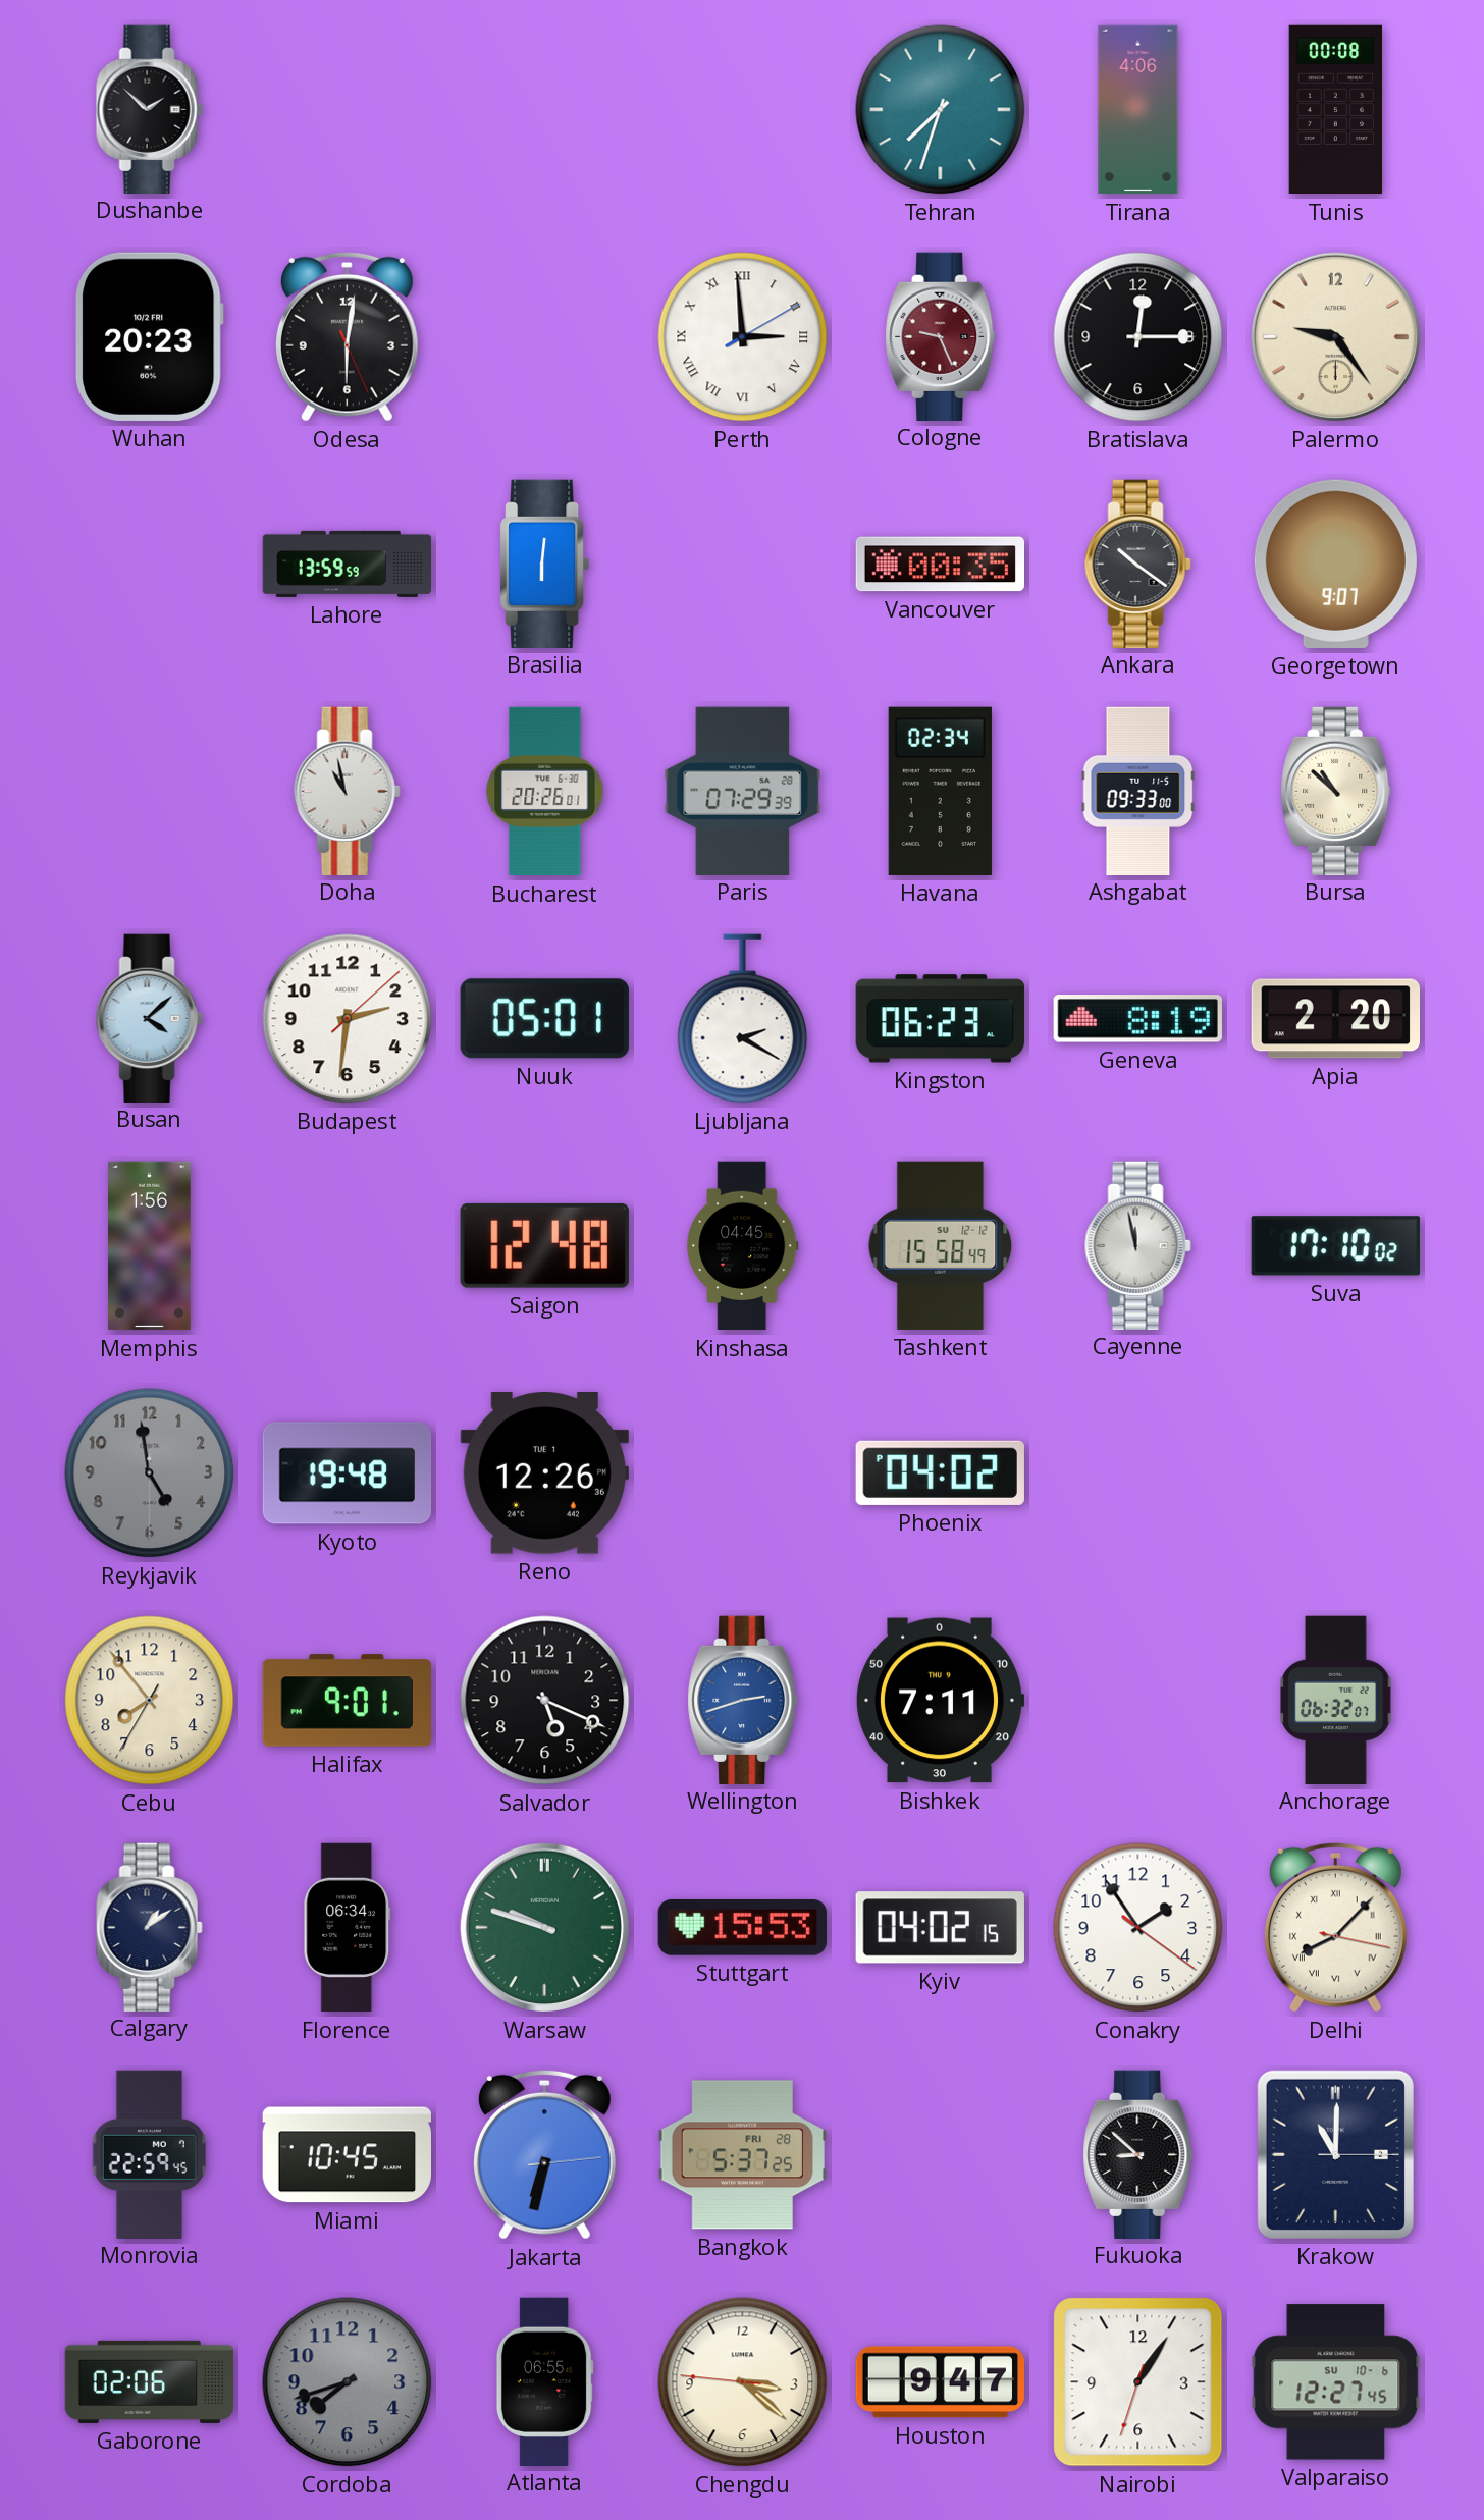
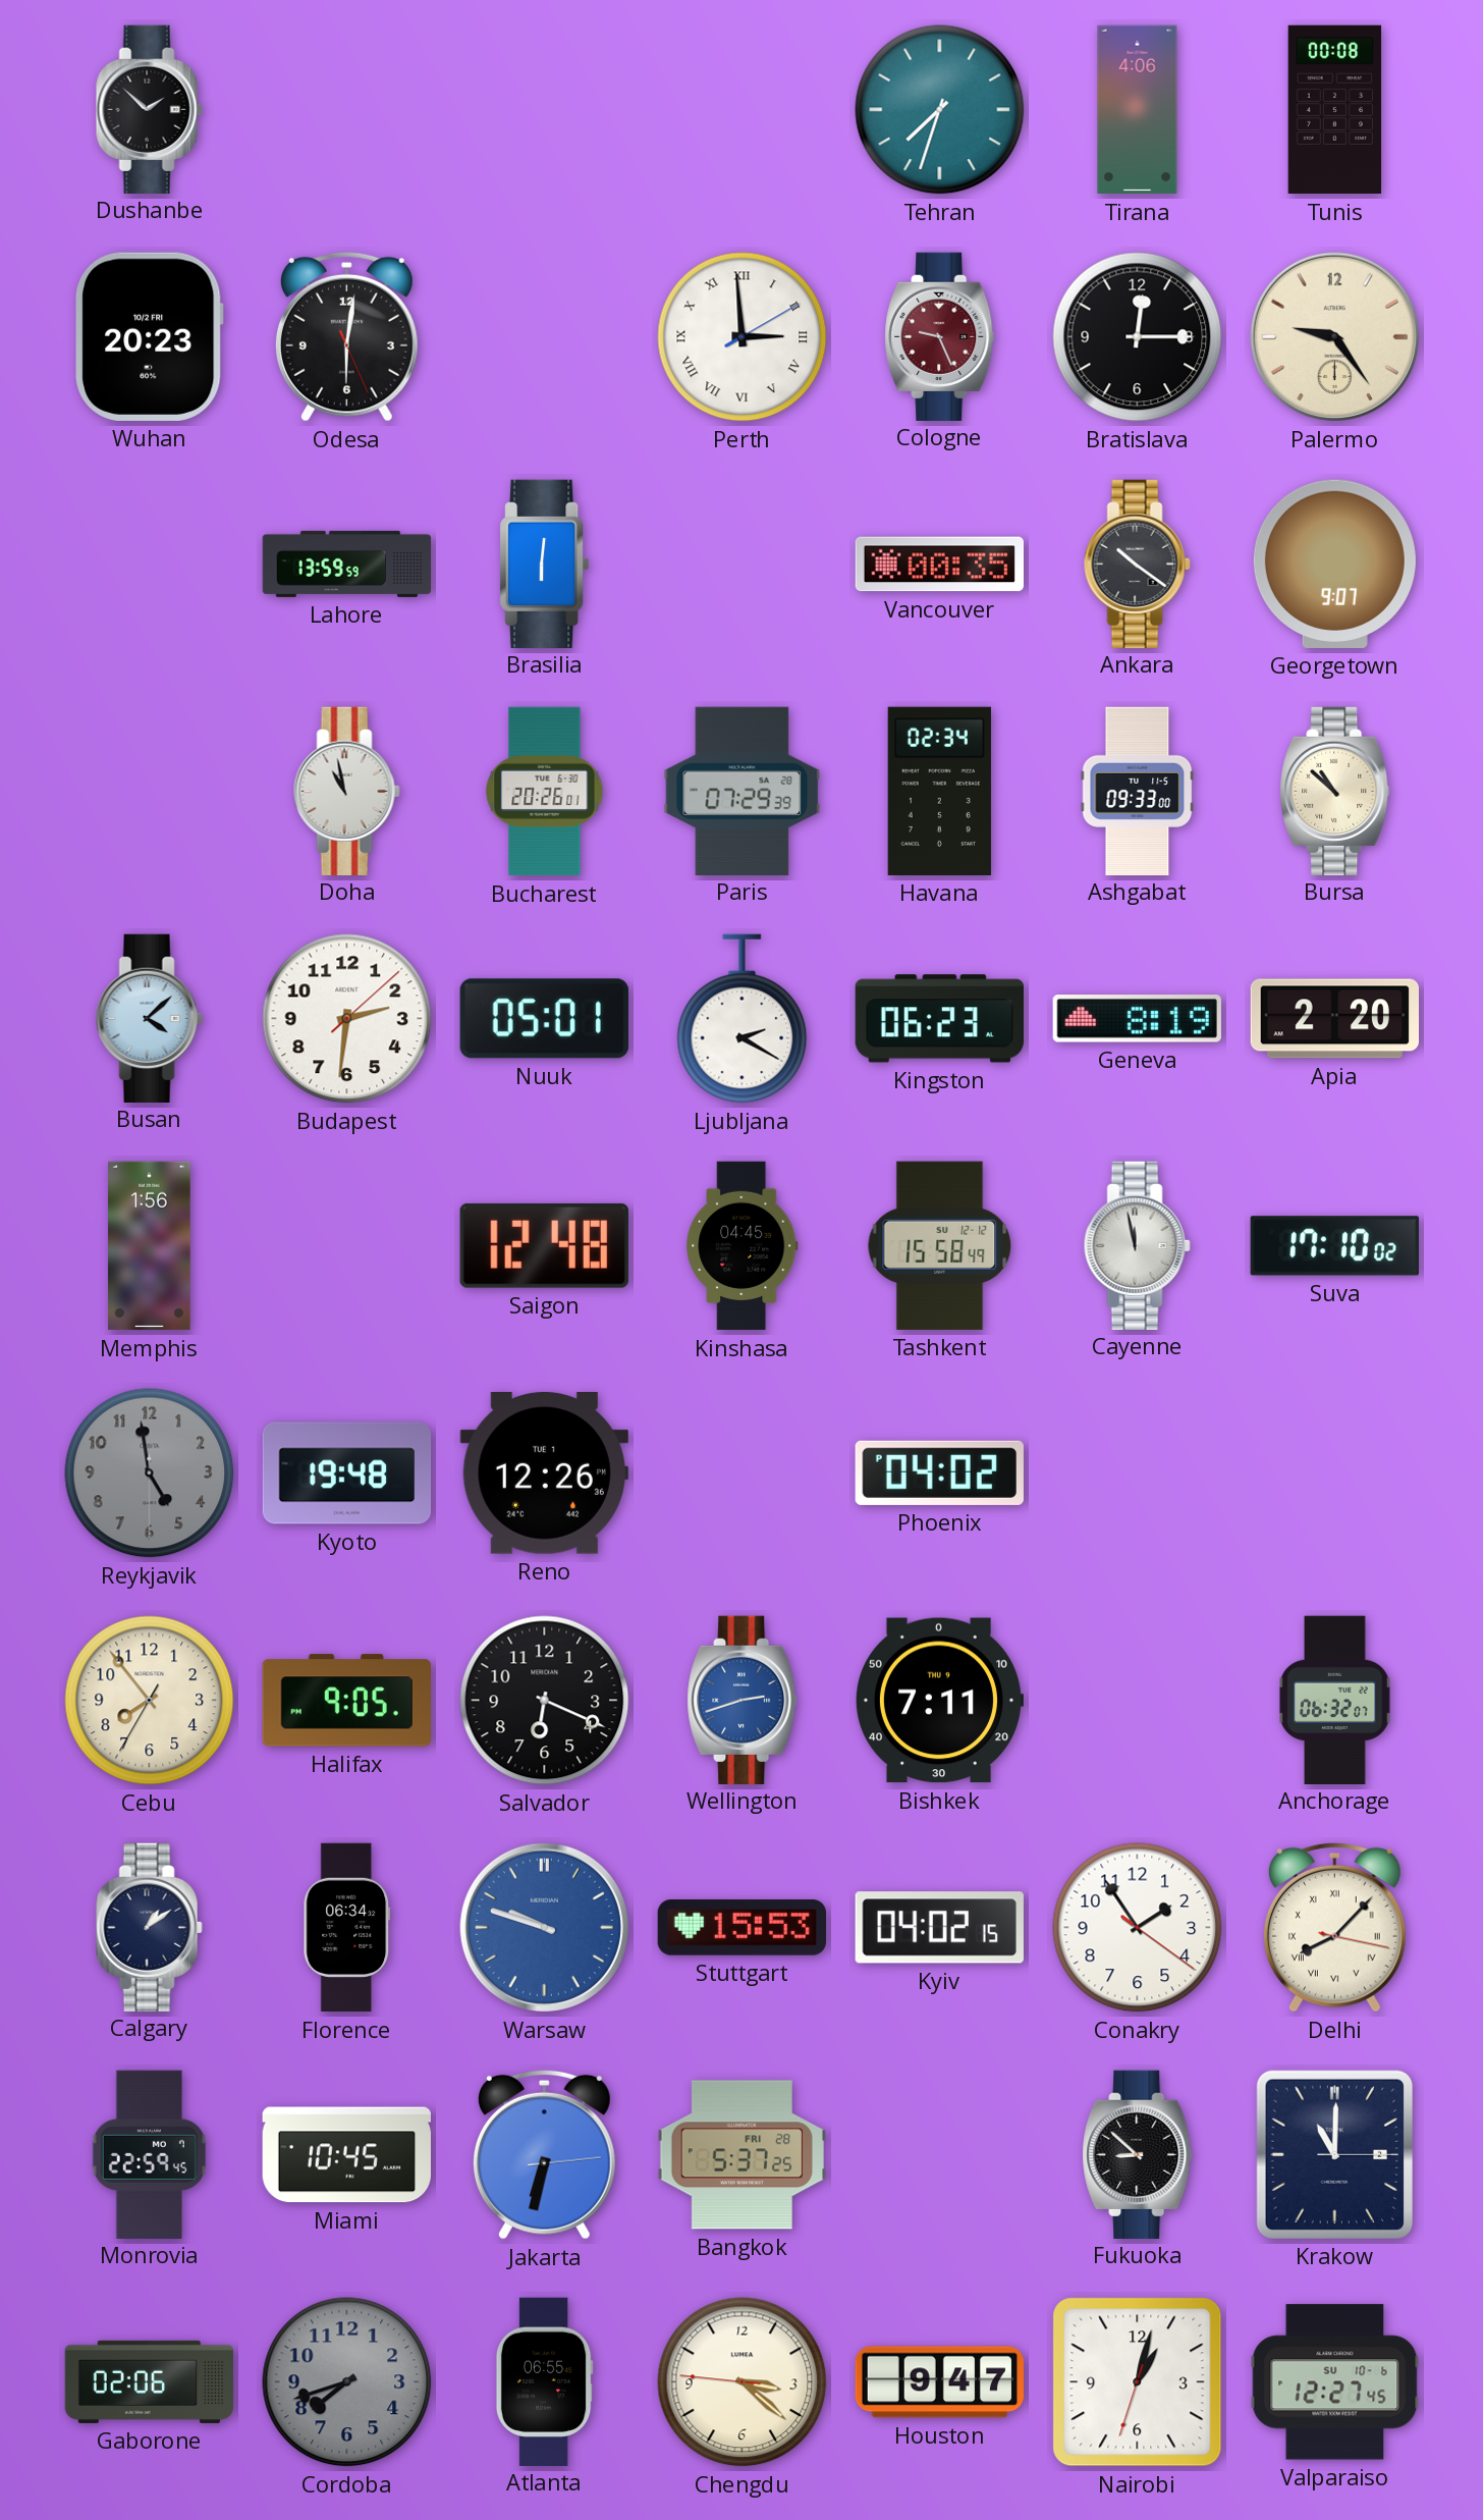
Halifax: 9:01 -> 9:05
Salvador: 5:19 -> 6:19
Warsaw dial: green -> blue
Nairobi: 1:05 -> 1:02
